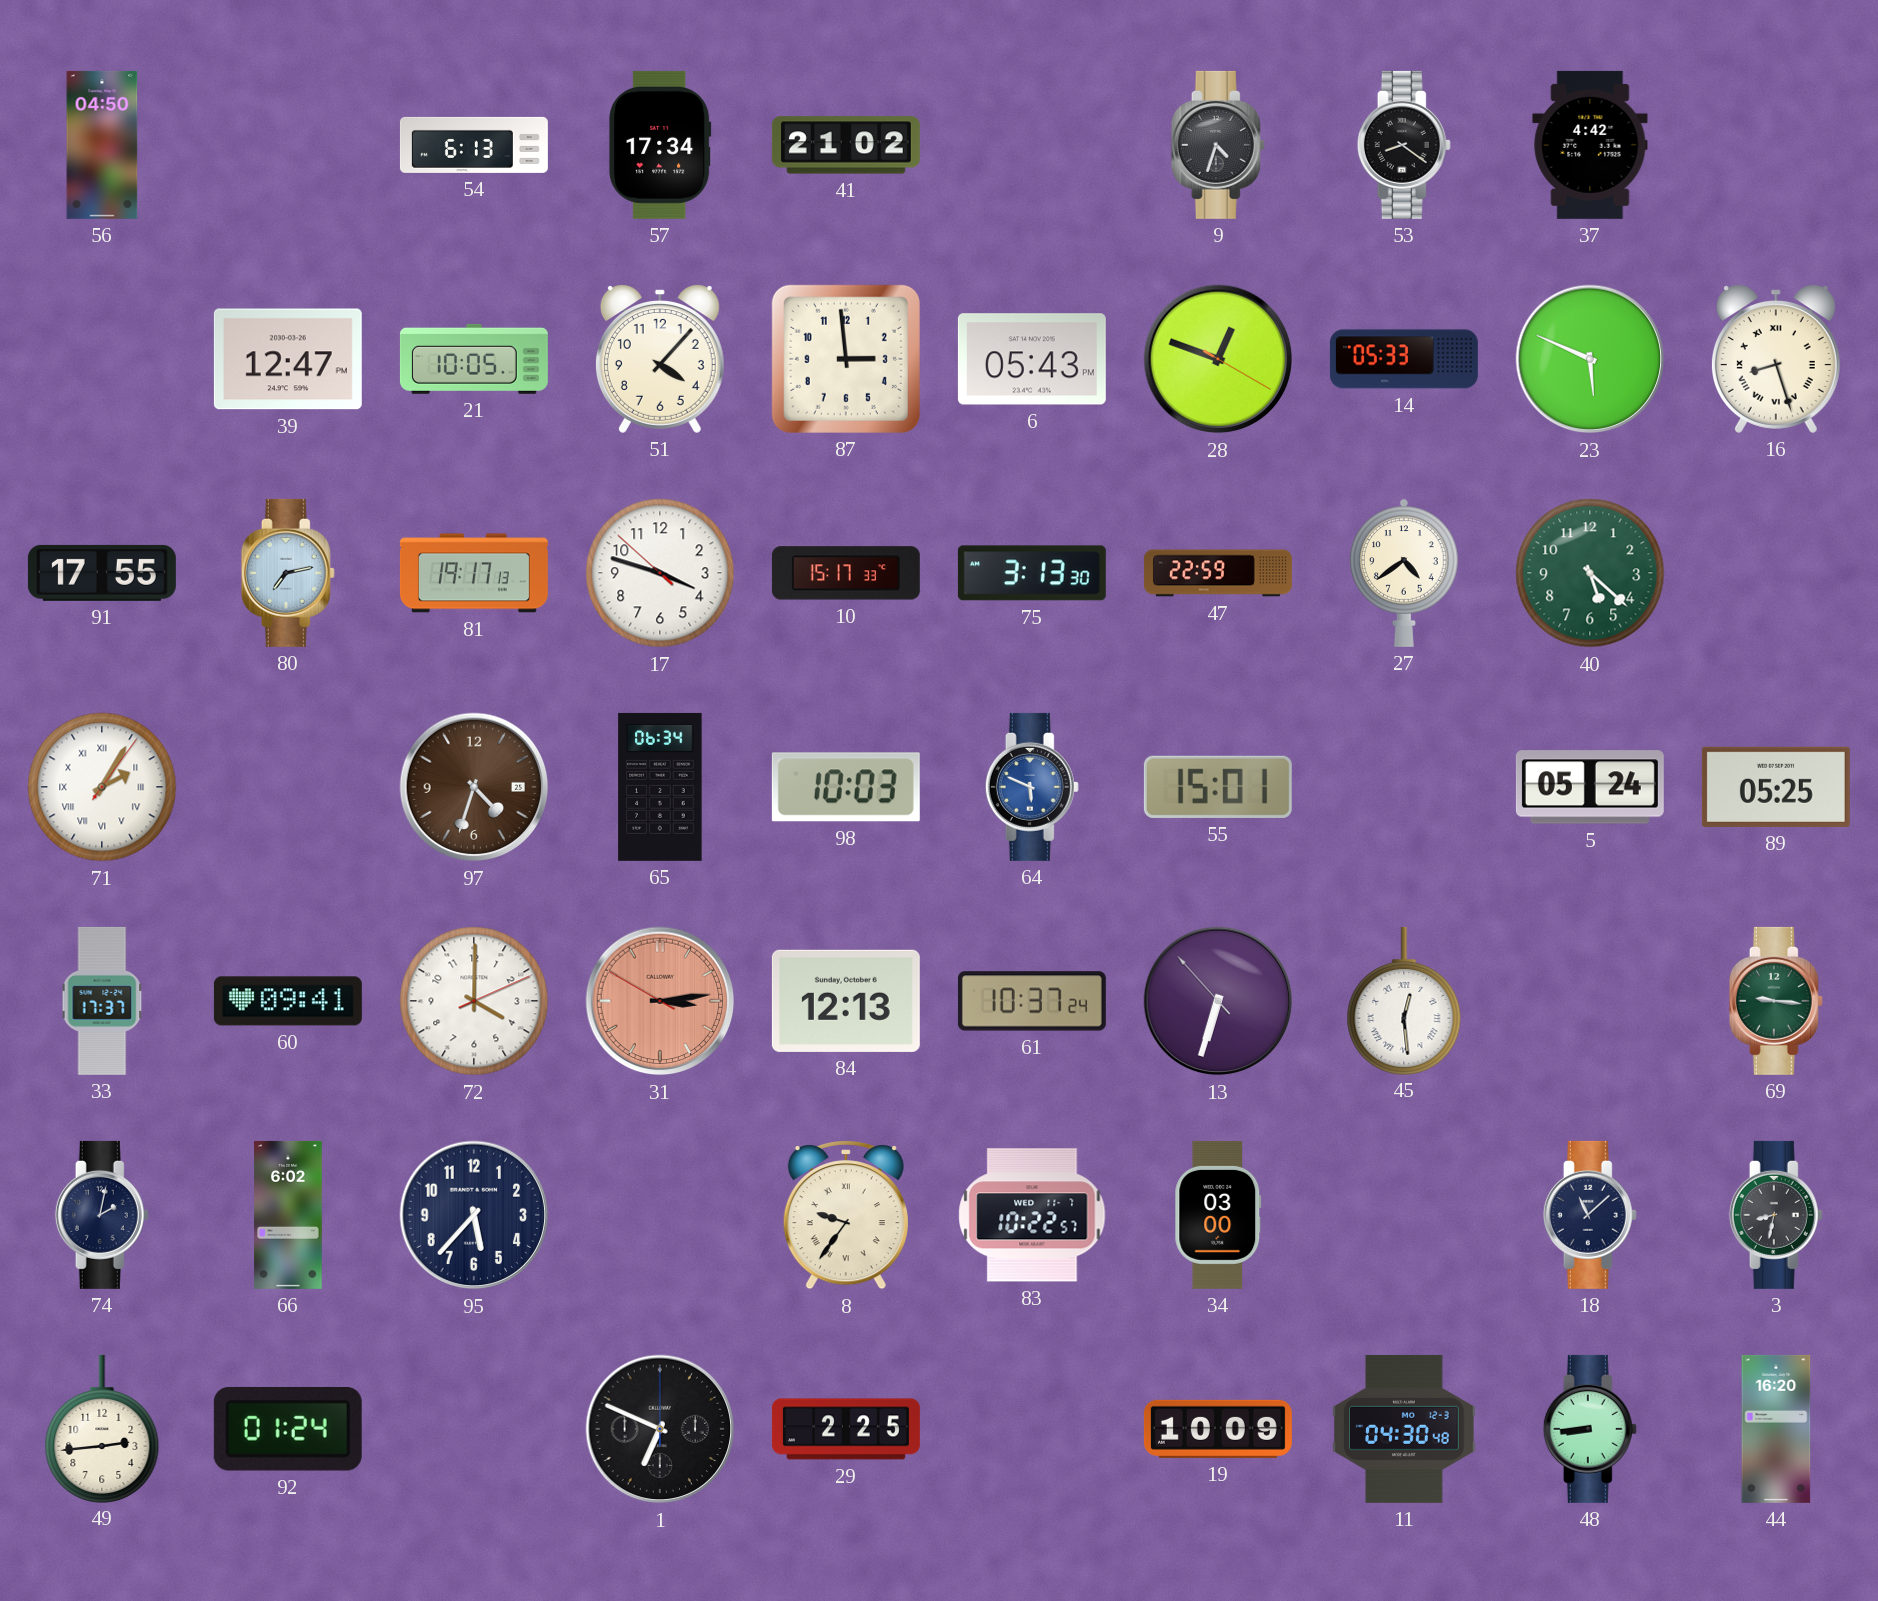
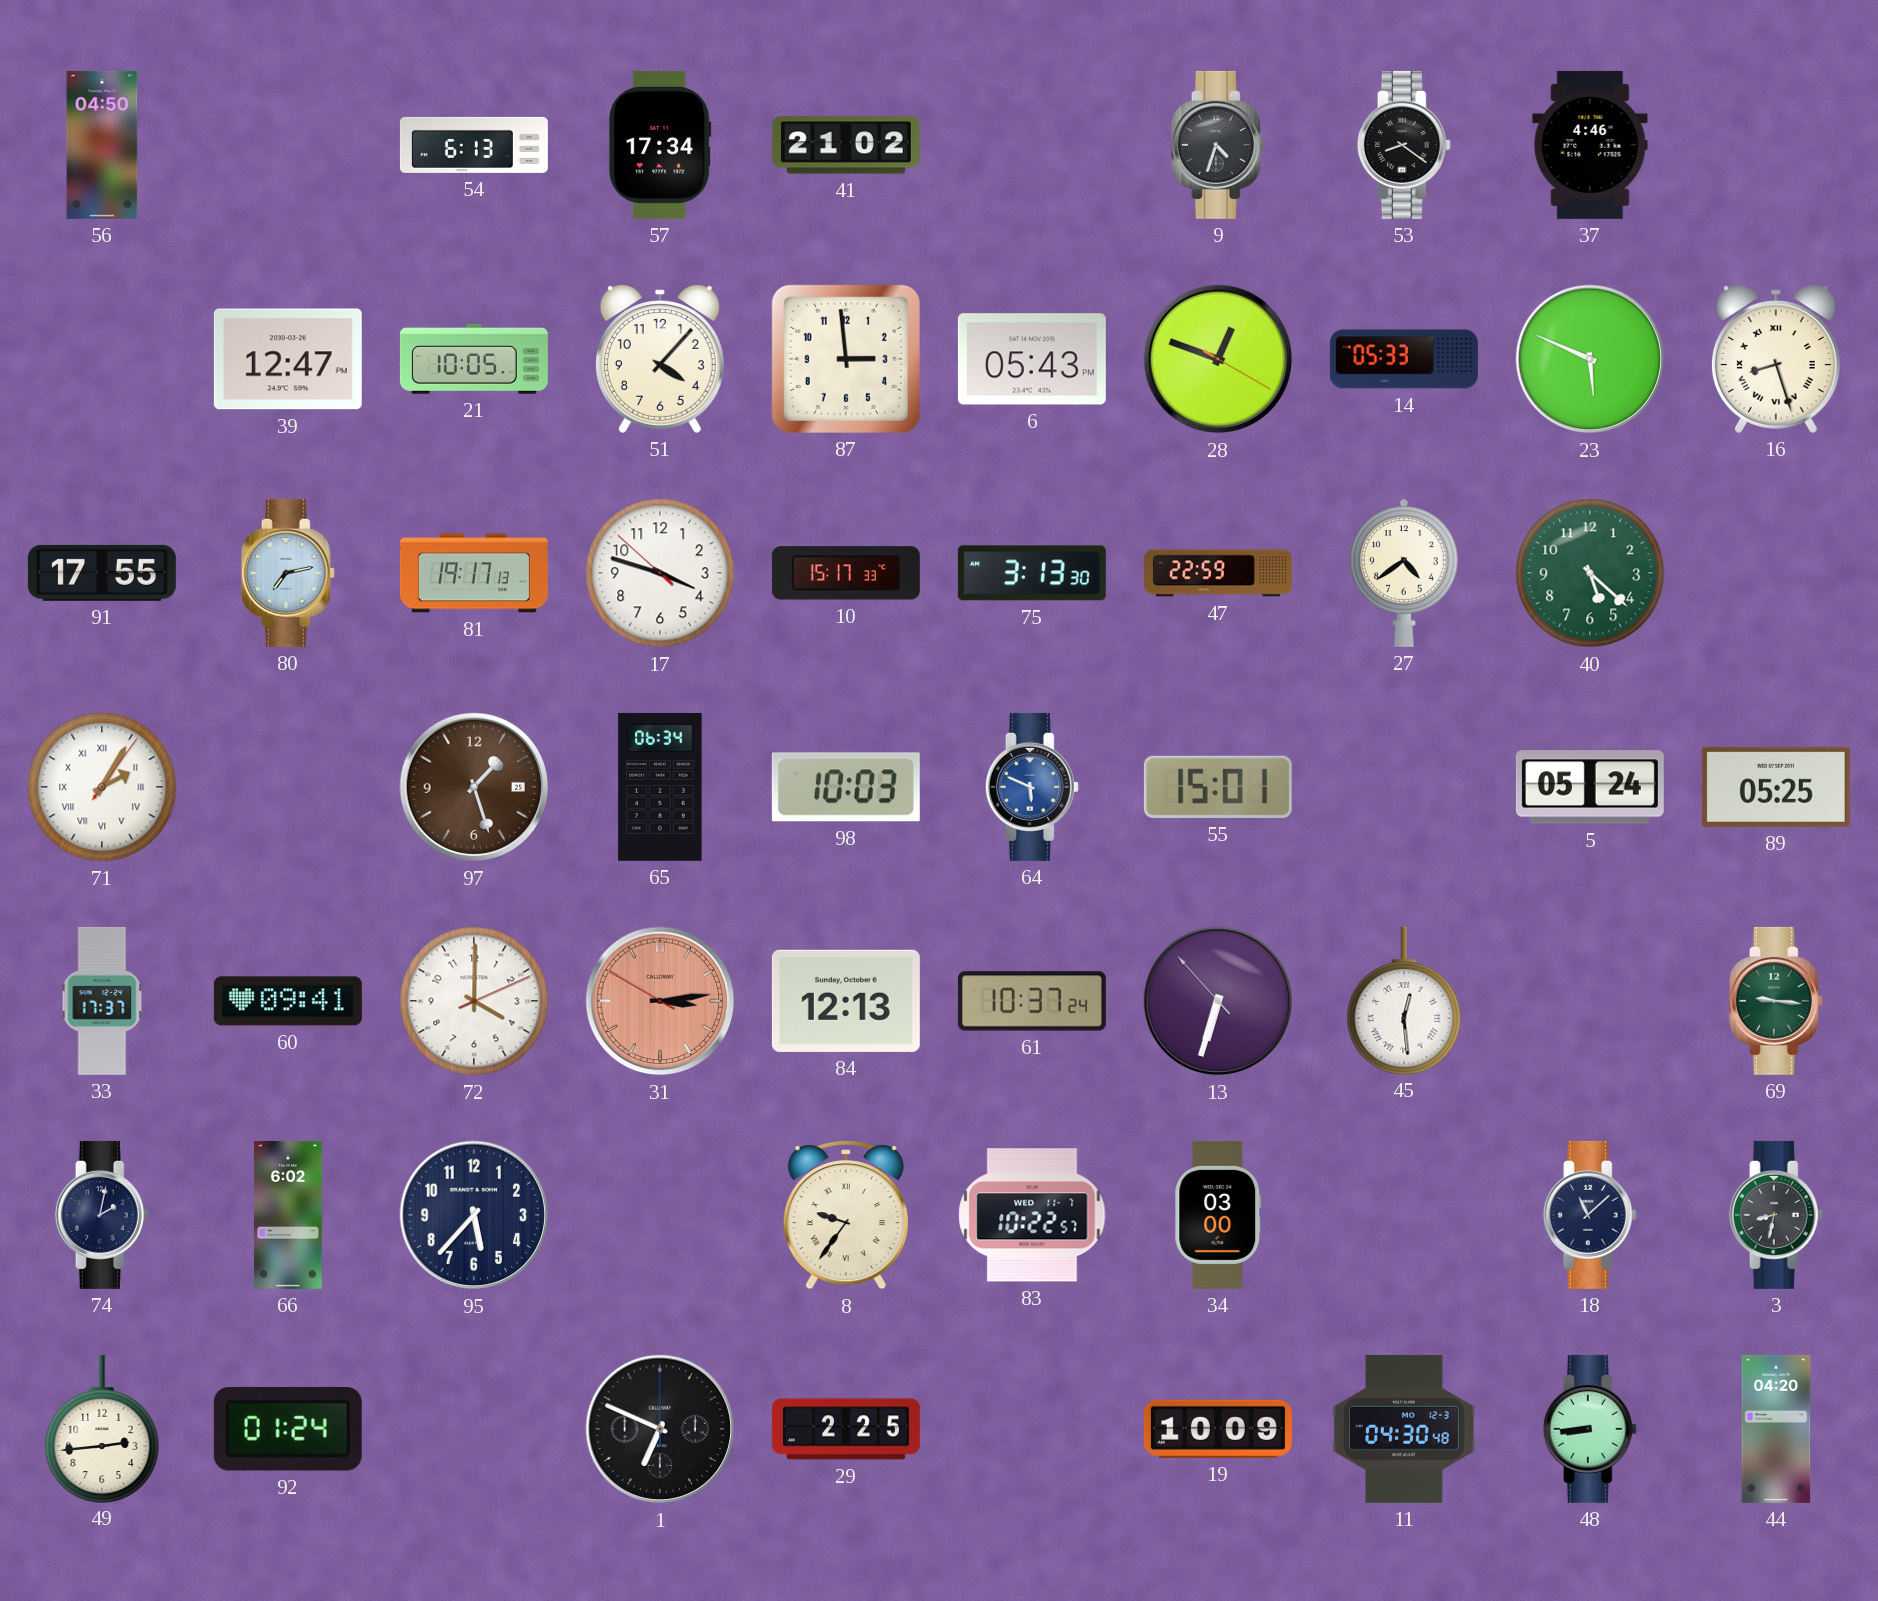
37: 4:42 -> 4:46
97: 4:33 -> 1:27
44: 16:20 -> 04:20
